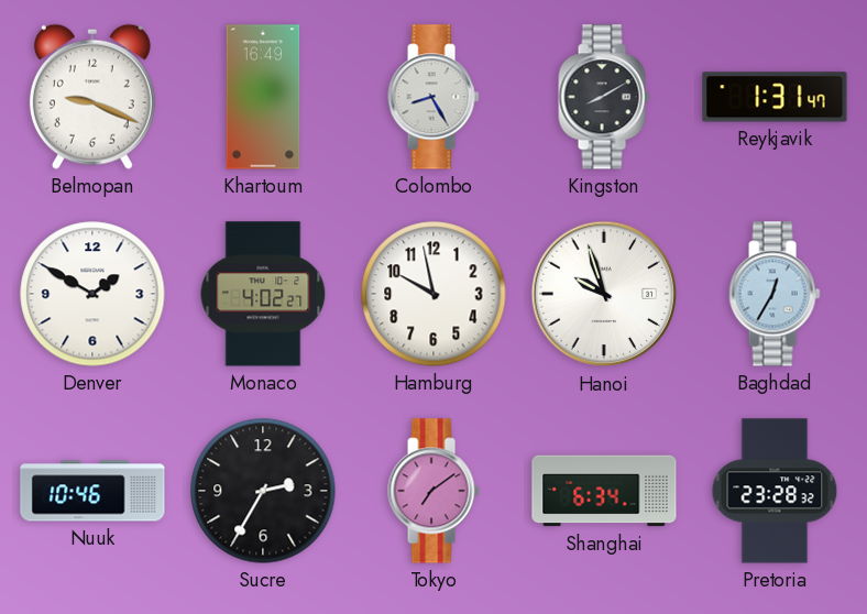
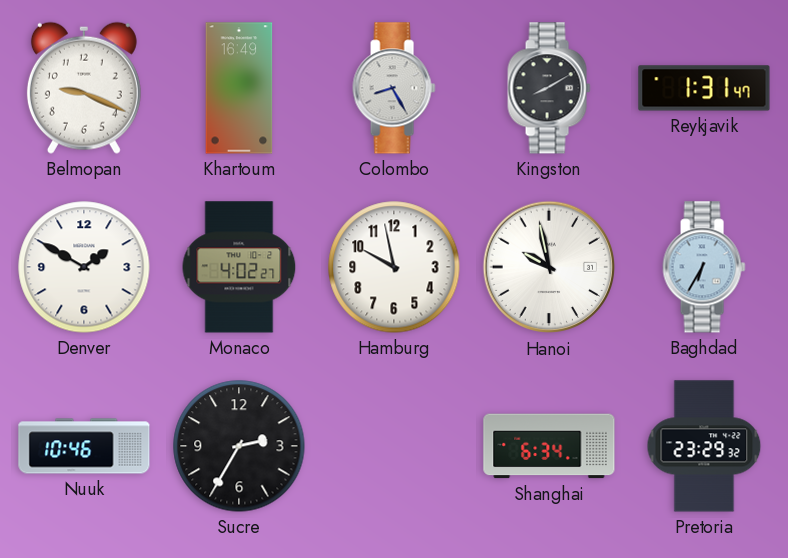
Hanoi: 9:57 -> 9:58
Baghdad: 12:35 -> 6:35
Tokyo: 7:09 -> none
Pretoria: 23:28 -> 23:29
